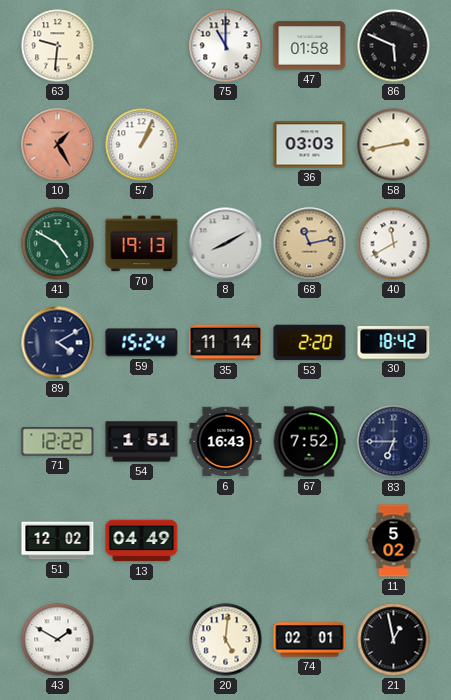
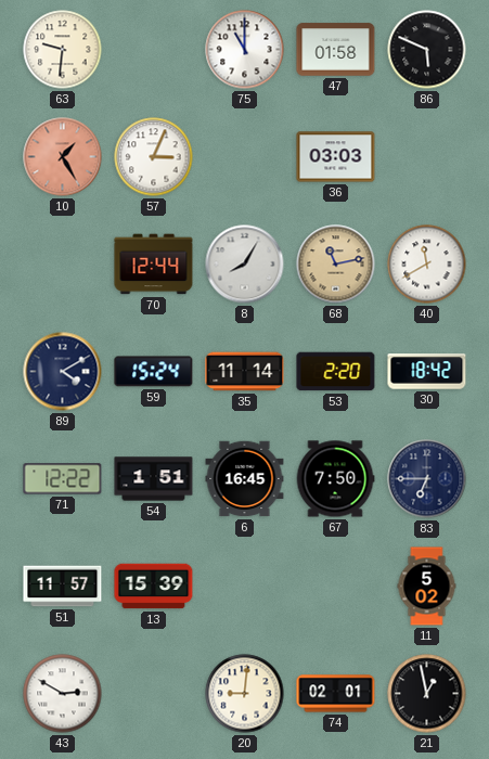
57: 1:04 -> 3:04
58: 2:43 -> none
41: 4:50 -> none
70: 19:13 -> 12:44
8: 8:10 -> 8:05
6: 16:43 -> 16:45
67: 7:52 -> 7:50
51: 12:02 -> 11:57
13: 04:49 -> 15:39
43: 1:50 -> 2:50
20: 5:01 -> 9:01
